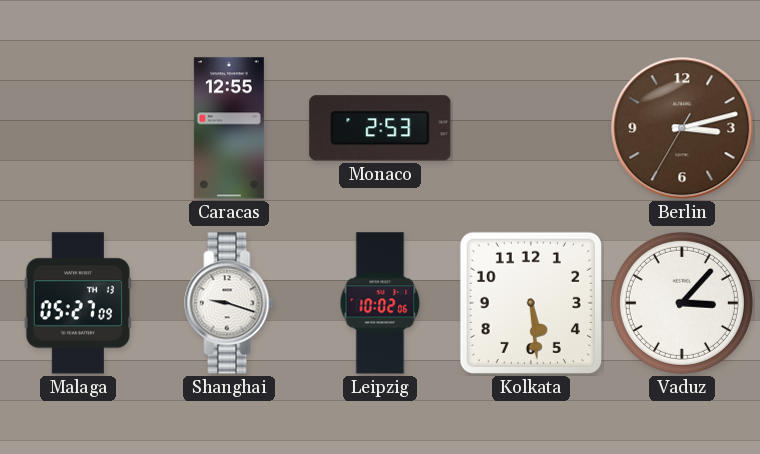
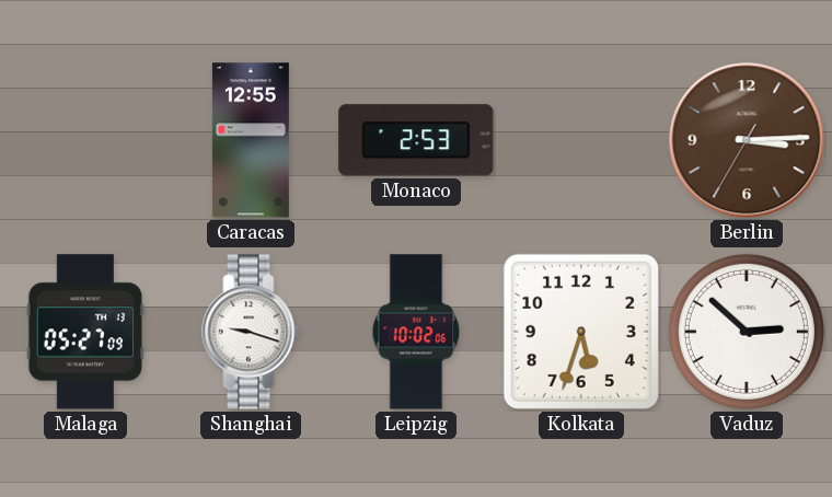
Berlin: 3:12 -> 3:14
Kolkata: 5:29 -> 5:33
Vaduz: 3:07 -> 2:52
